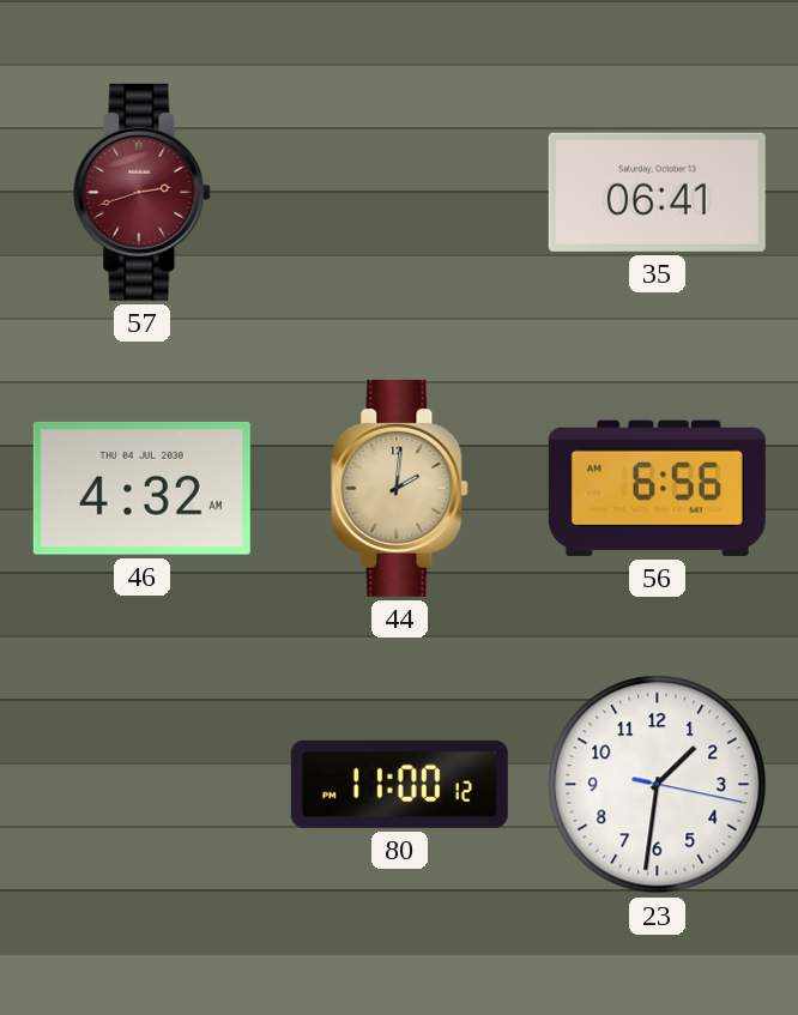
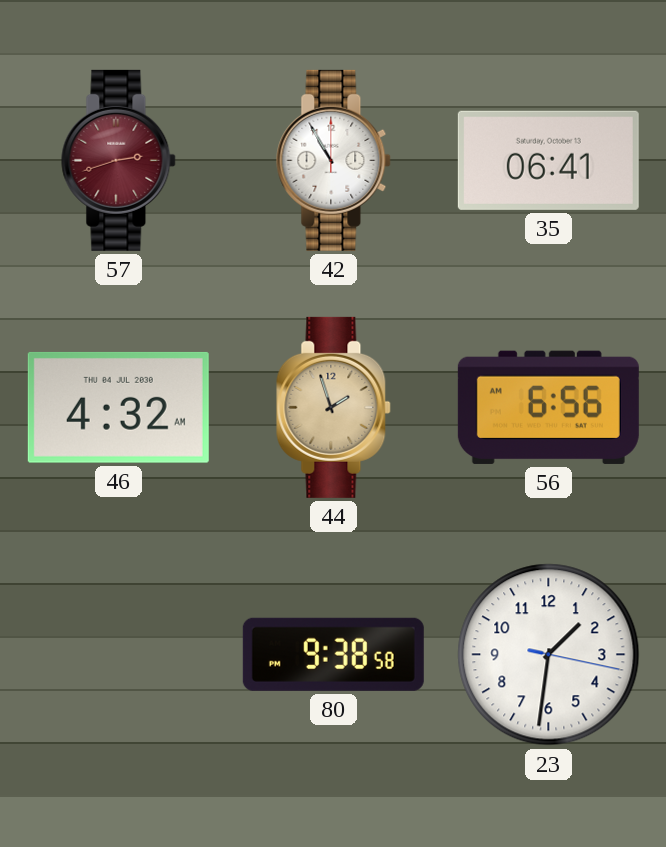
42: none -> 10:55
44: 2:01 -> 1:57
80: 11:00 -> 9:38
